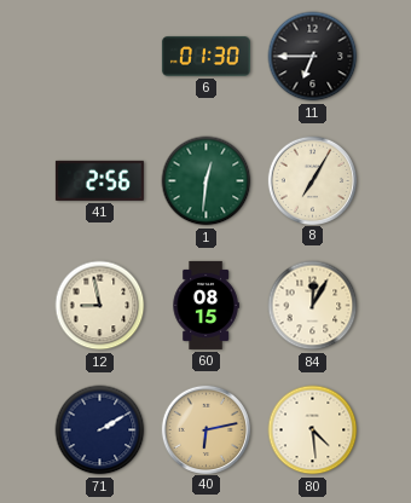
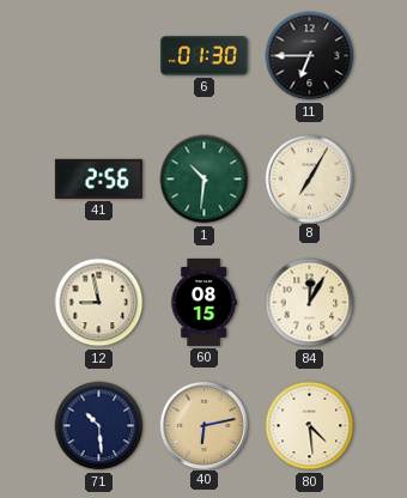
1: 12:31 -> 10:31
71: 2:10 -> 10:29
